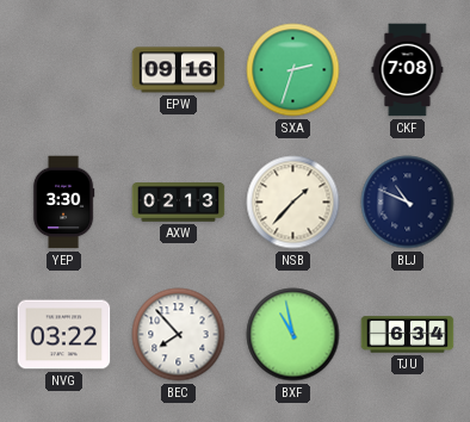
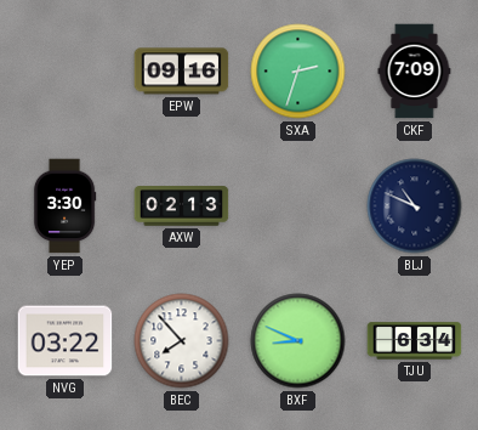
CKF: 7:08 -> 7:09
NSB: 1:37 -> none
BXF: 10:58 -> 8:49
